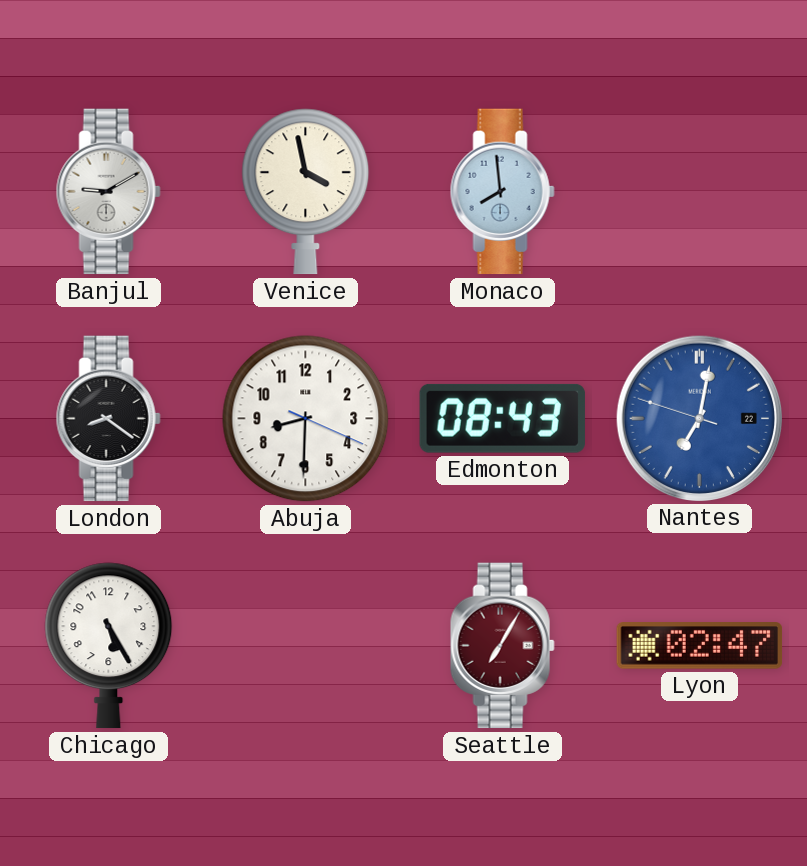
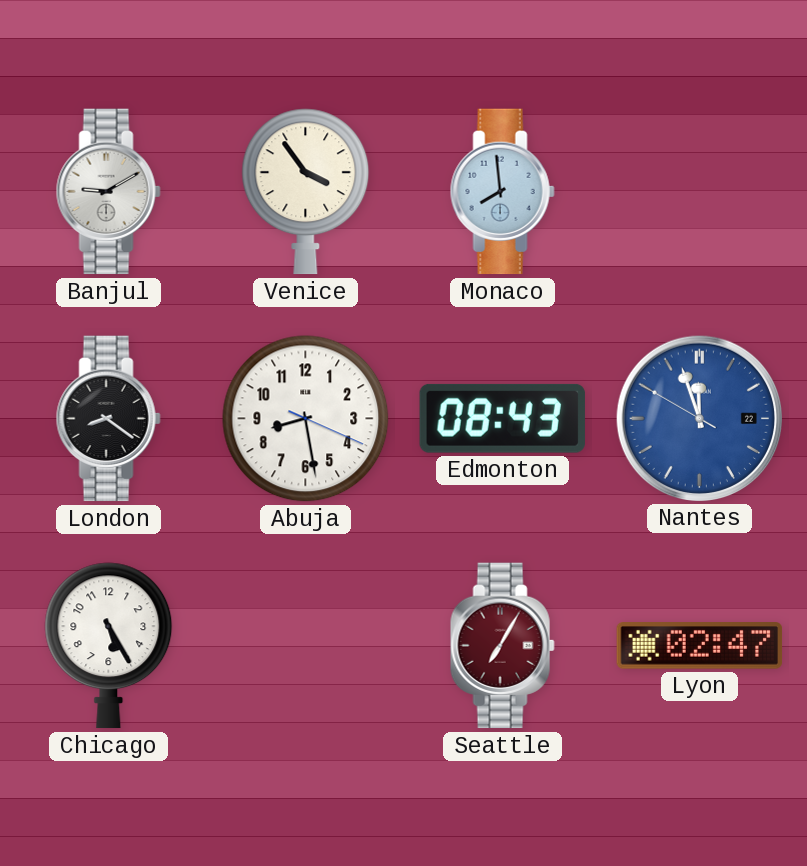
Venice: 3:58 -> 3:54
Abuja: 8:30 -> 8:28
Nantes: 7:01 -> 11:56
